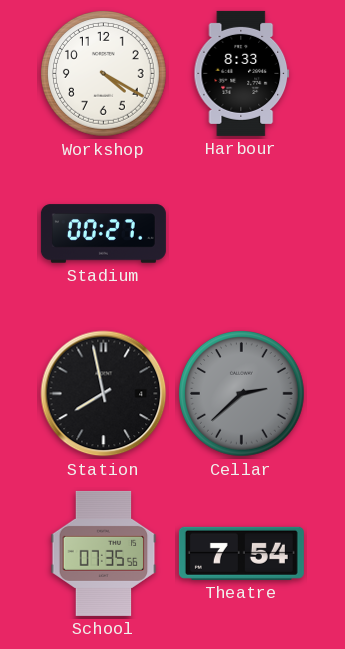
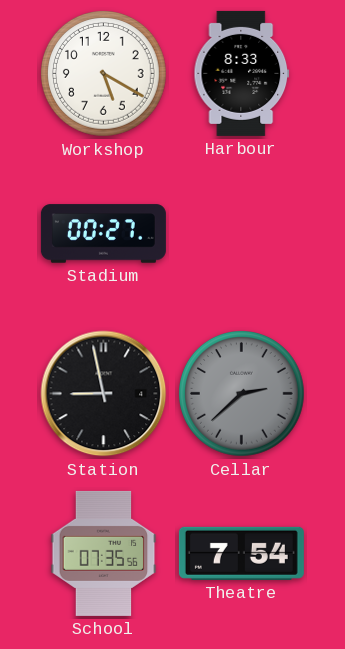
Workshop: 4:20 -> 5:20
Station: 7:58 -> 8:58
